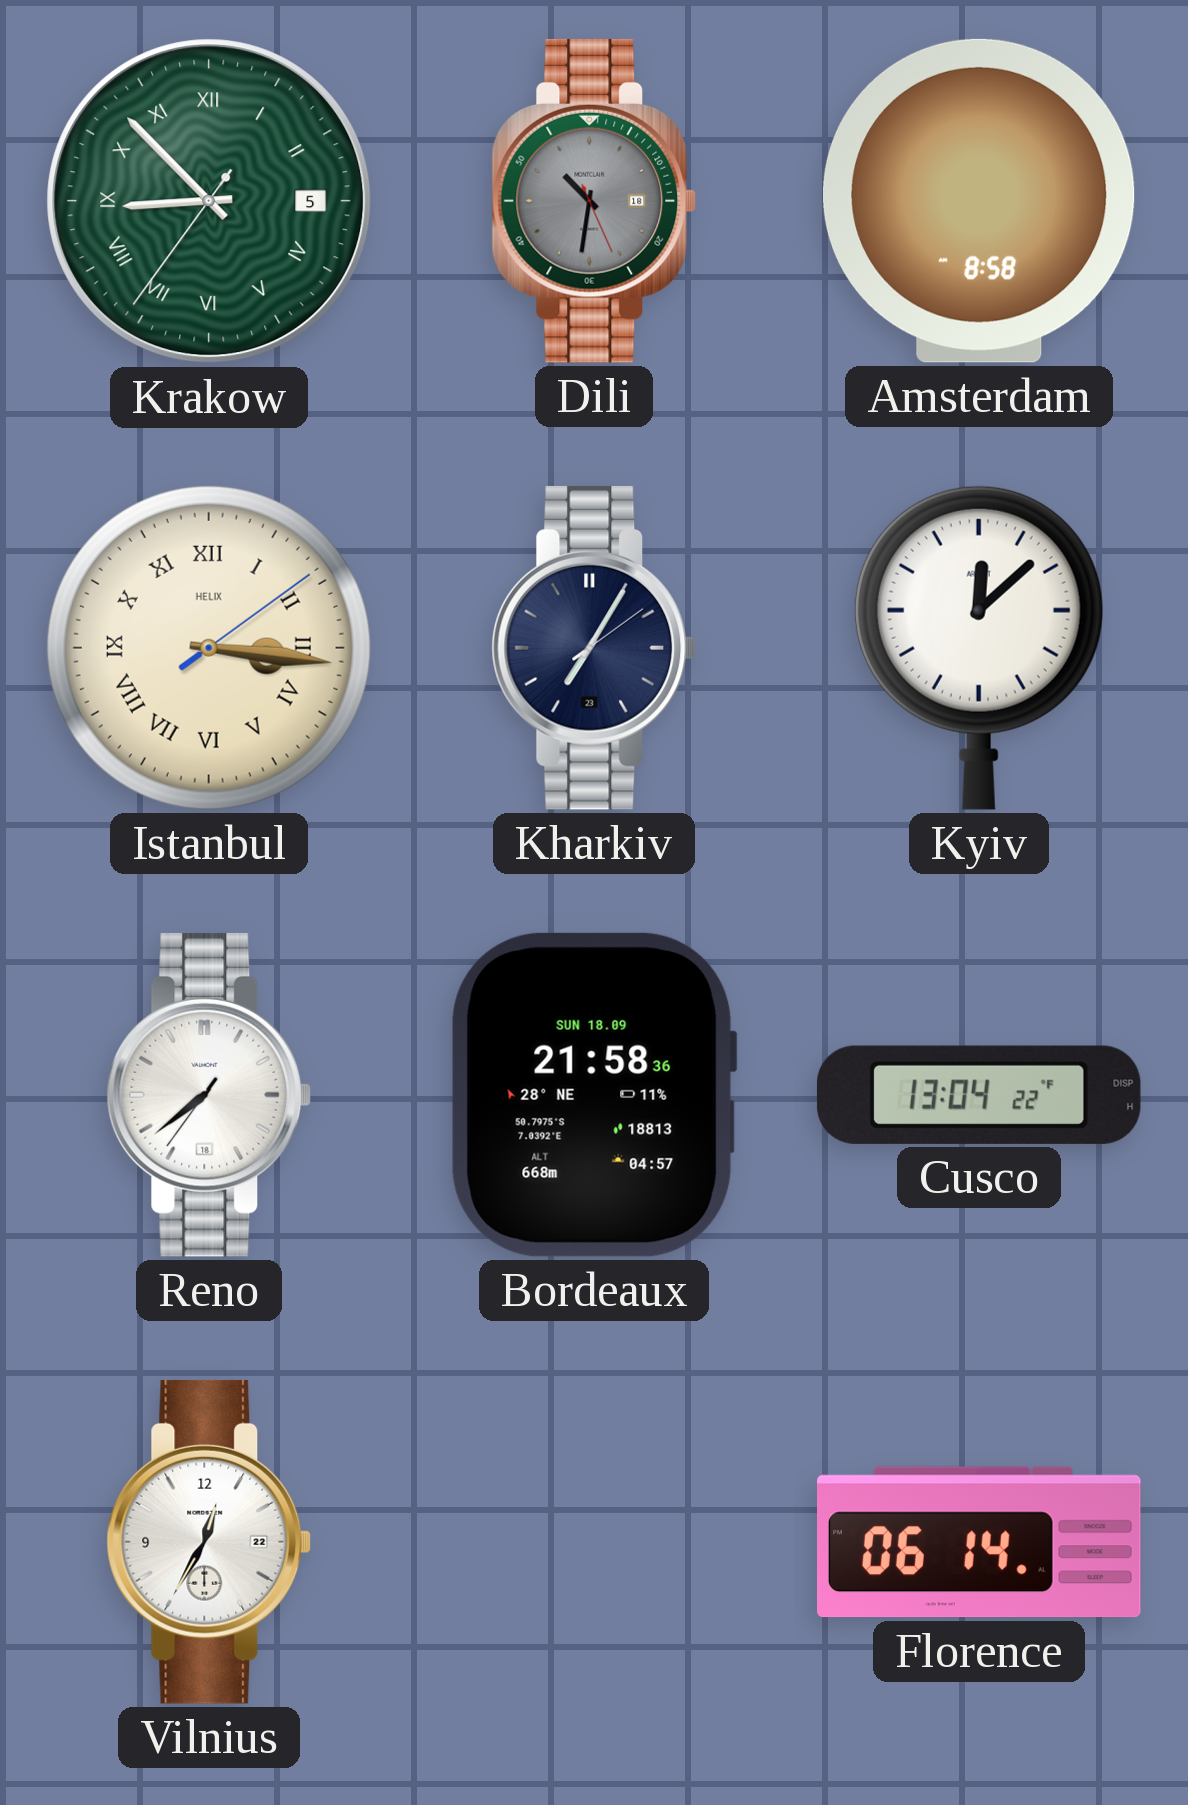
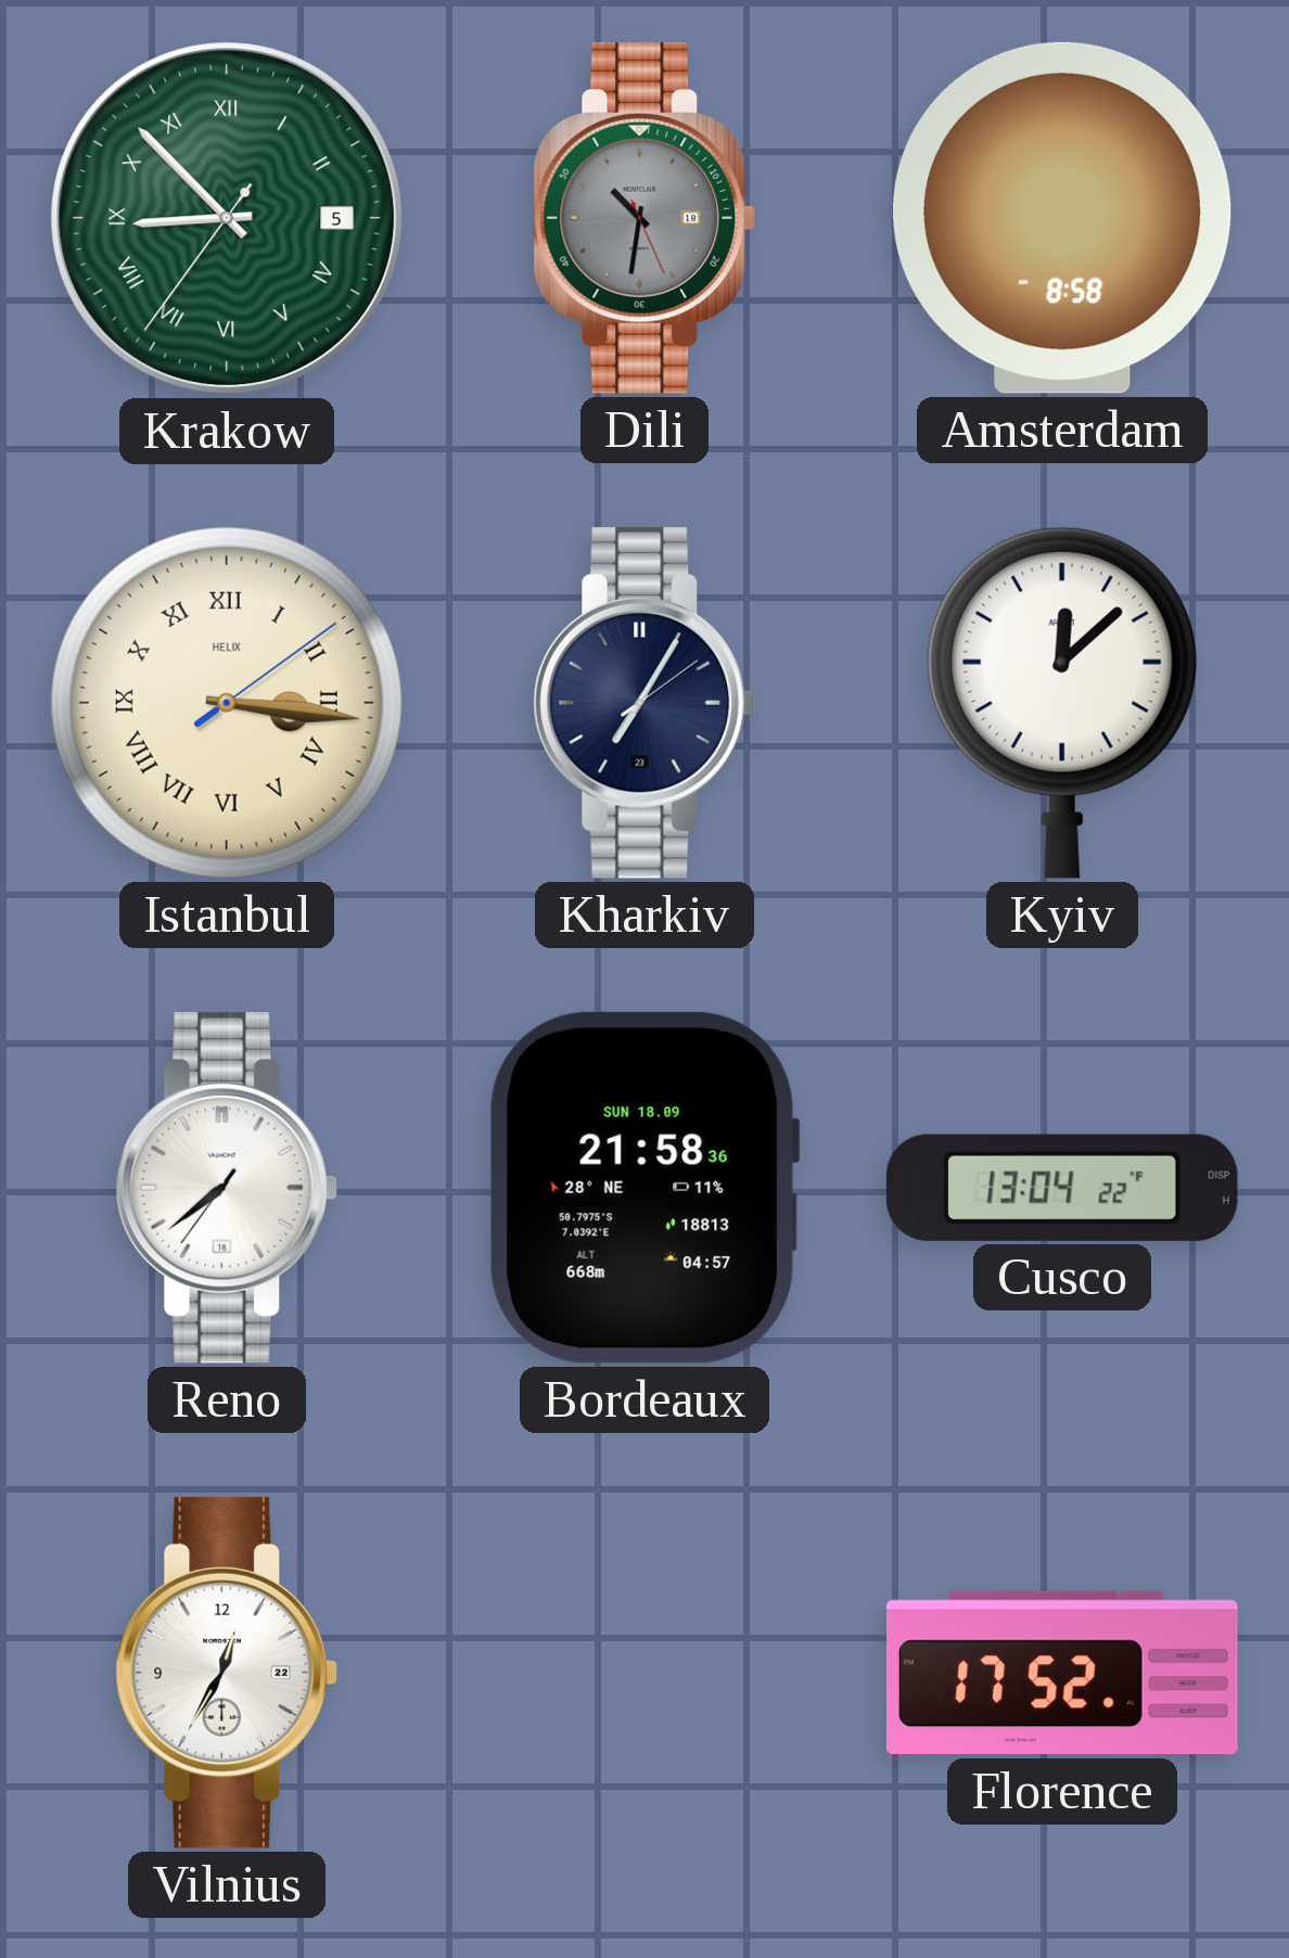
Florence: 06:14 -> 17:52
